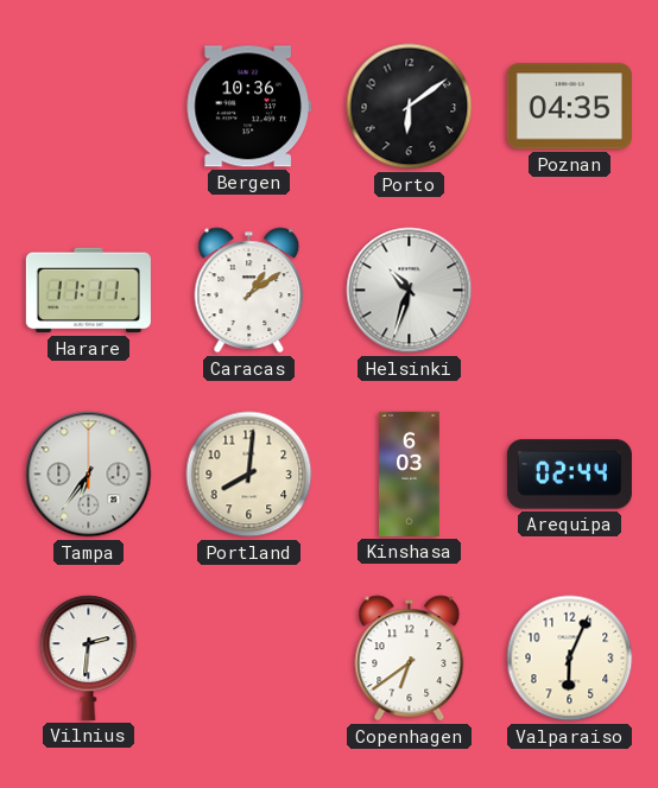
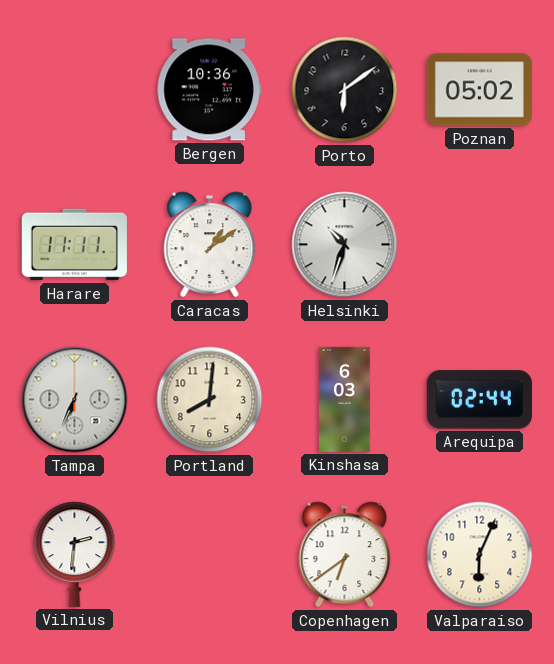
Poznan: 04:35 -> 05:02
Tampa: 6:36 -> 6:34
